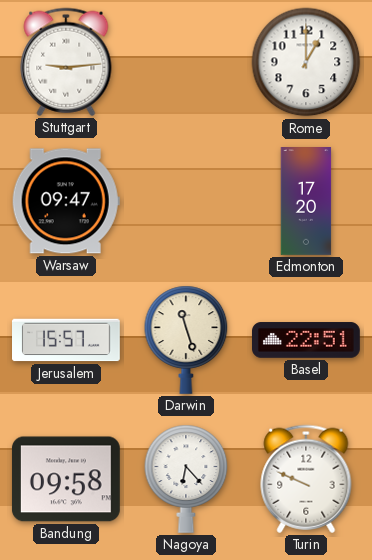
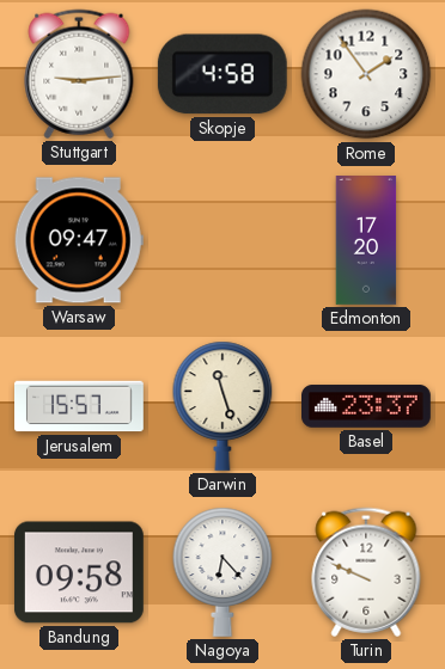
Skopje: none -> 4:58
Rome: 1:00 -> 1:54
Basel: 22:51 -> 23:37
